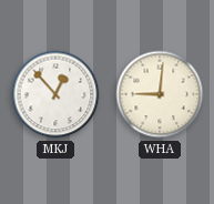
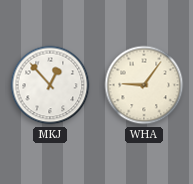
WHA: 9:01 -> 9:06
